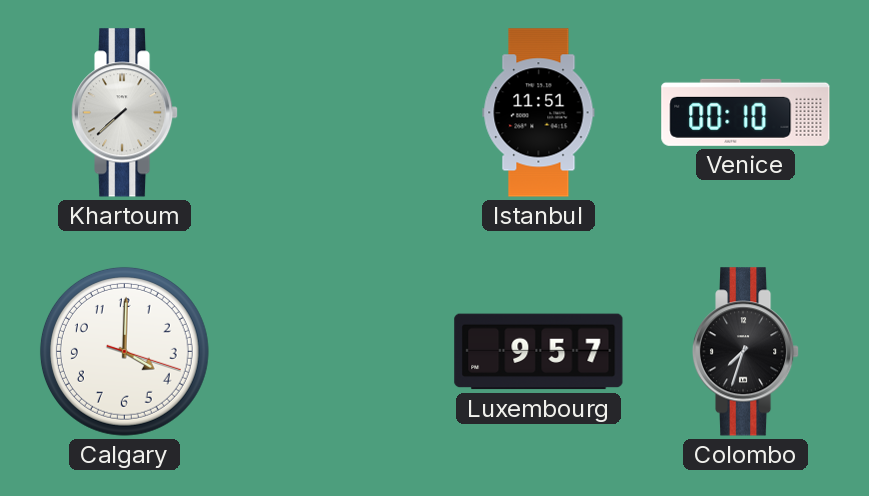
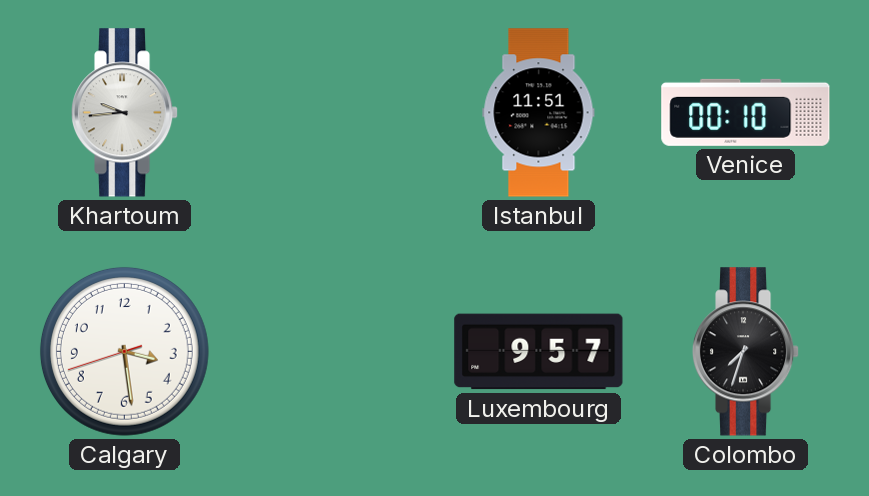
Khartoum: 7:38 -> 9:44
Calgary: 4:00 -> 3:28
